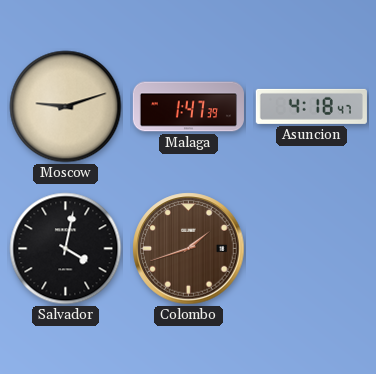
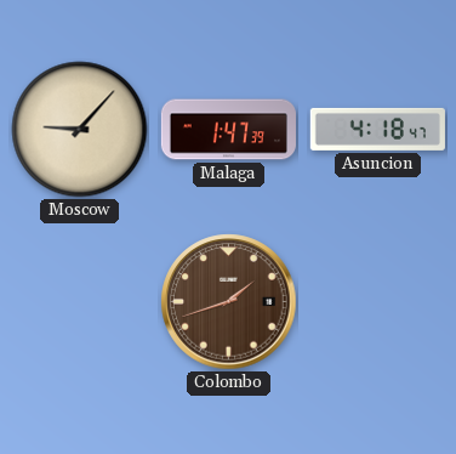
Moscow: 9:12 -> 9:07
Salvador: 4:02 -> none
